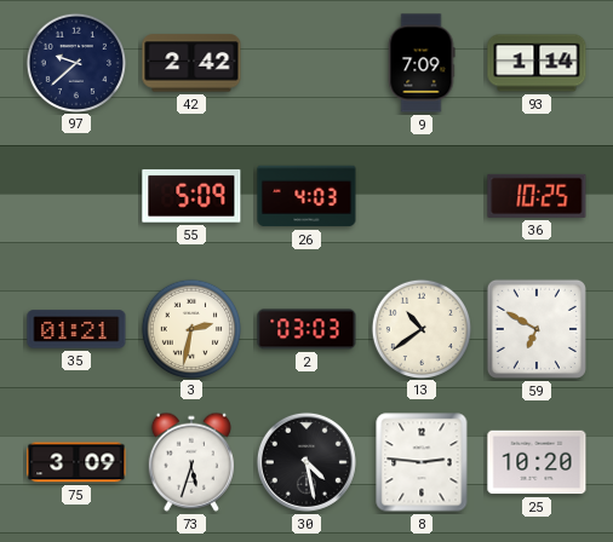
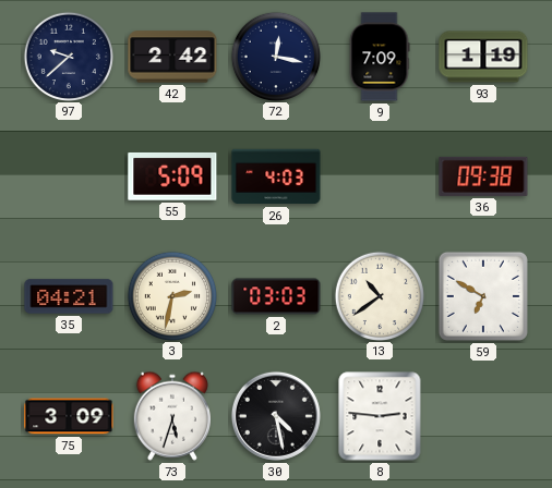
72: none -> 12:17
93: 1:14 -> 1:19
36: 10:25 -> 09:38
35: 01:21 -> 04:21
25: 10:20 -> none
